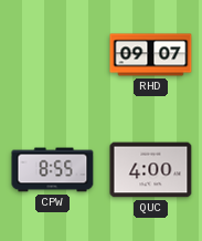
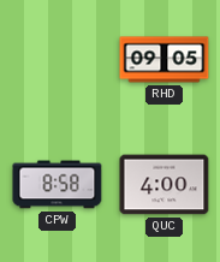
RHD: 09:07 -> 09:05
CPW: 8:55 -> 8:58
